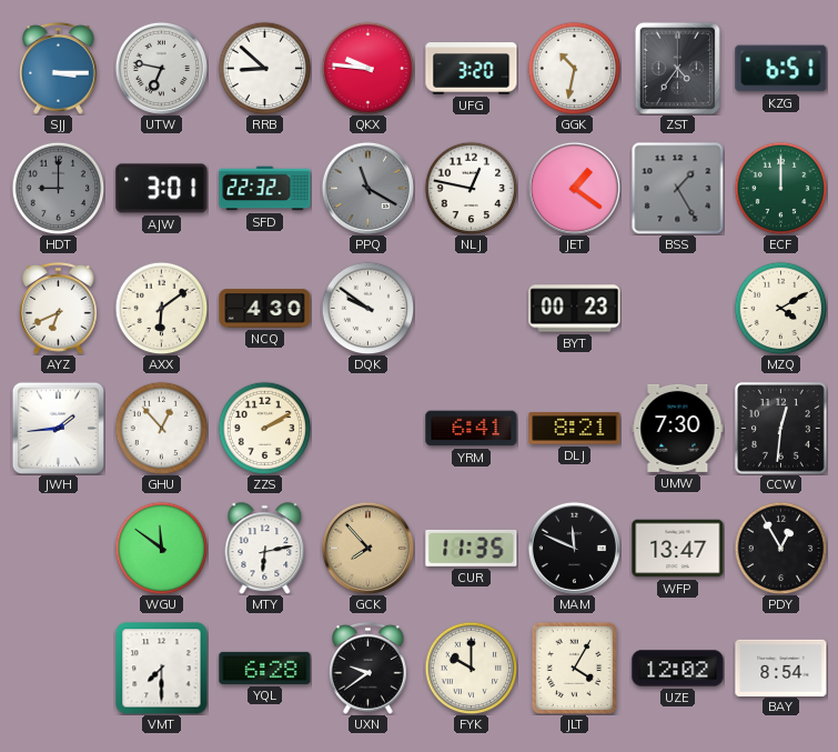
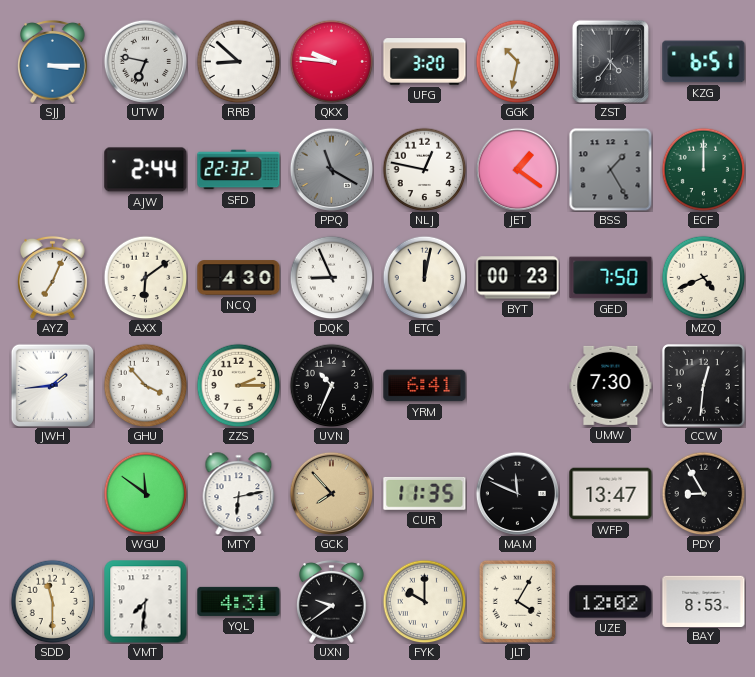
HDT: 9:00 -> none
AJW: 3:01 -> 2:44
AYZ: 6:41 -> 7:04
DQK: 9:51 -> 8:56
ETC: none -> 12:02
GED: none -> 7:50
MZQ: 4:10 -> 4:41
GHU: 12:53 -> 3:53
ZZS: 2:10 -> 2:15
UVN: none -> 10:34
DLJ: 8:21 -> none
PDY: 12:55 -> 8:55
SDD: none -> 11:30
VMT: 7:30 -> 7:31
YQL: 6:28 -> 4:31
BAY: 8:54 -> 8:53
